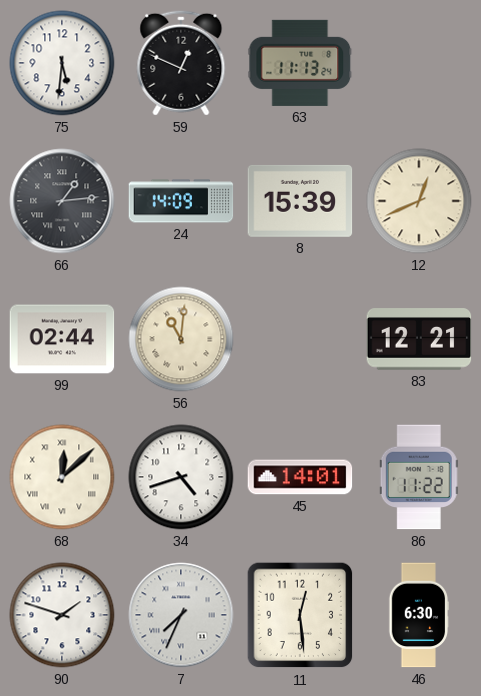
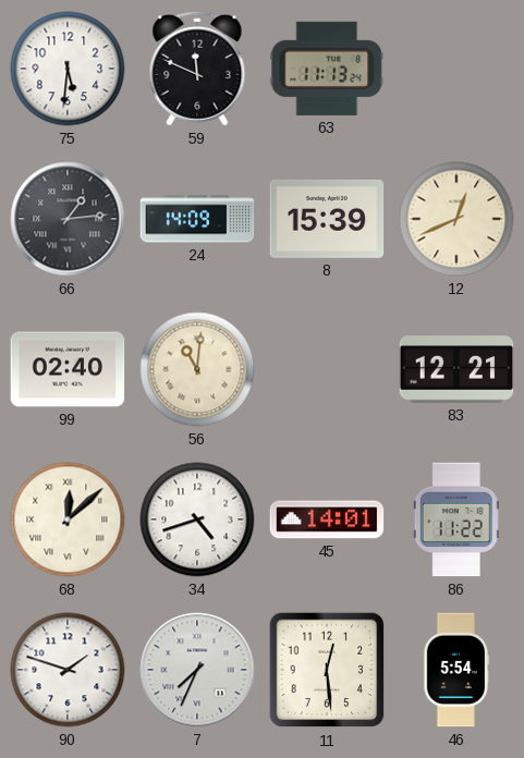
59: 12:49 -> 11:49
99: 02:44 -> 02:40
46: 6:30 -> 5:54
